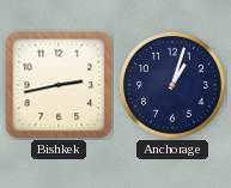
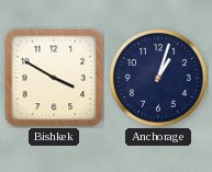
Bishkek: 2:43 -> 3:50
